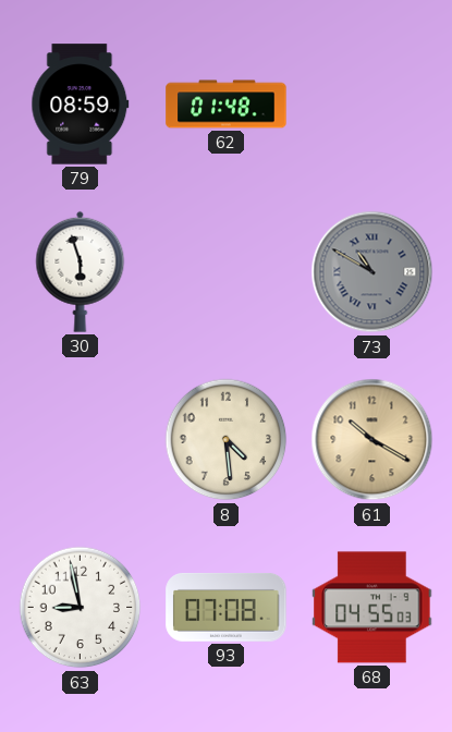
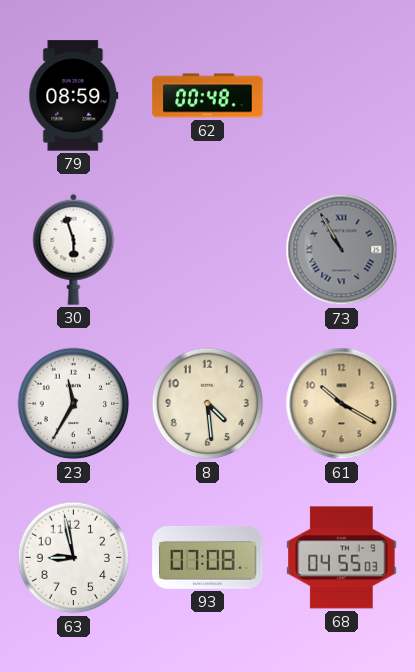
62: 01:48 -> 00:48
73: 10:50 -> 10:55
23: none -> 11:35
